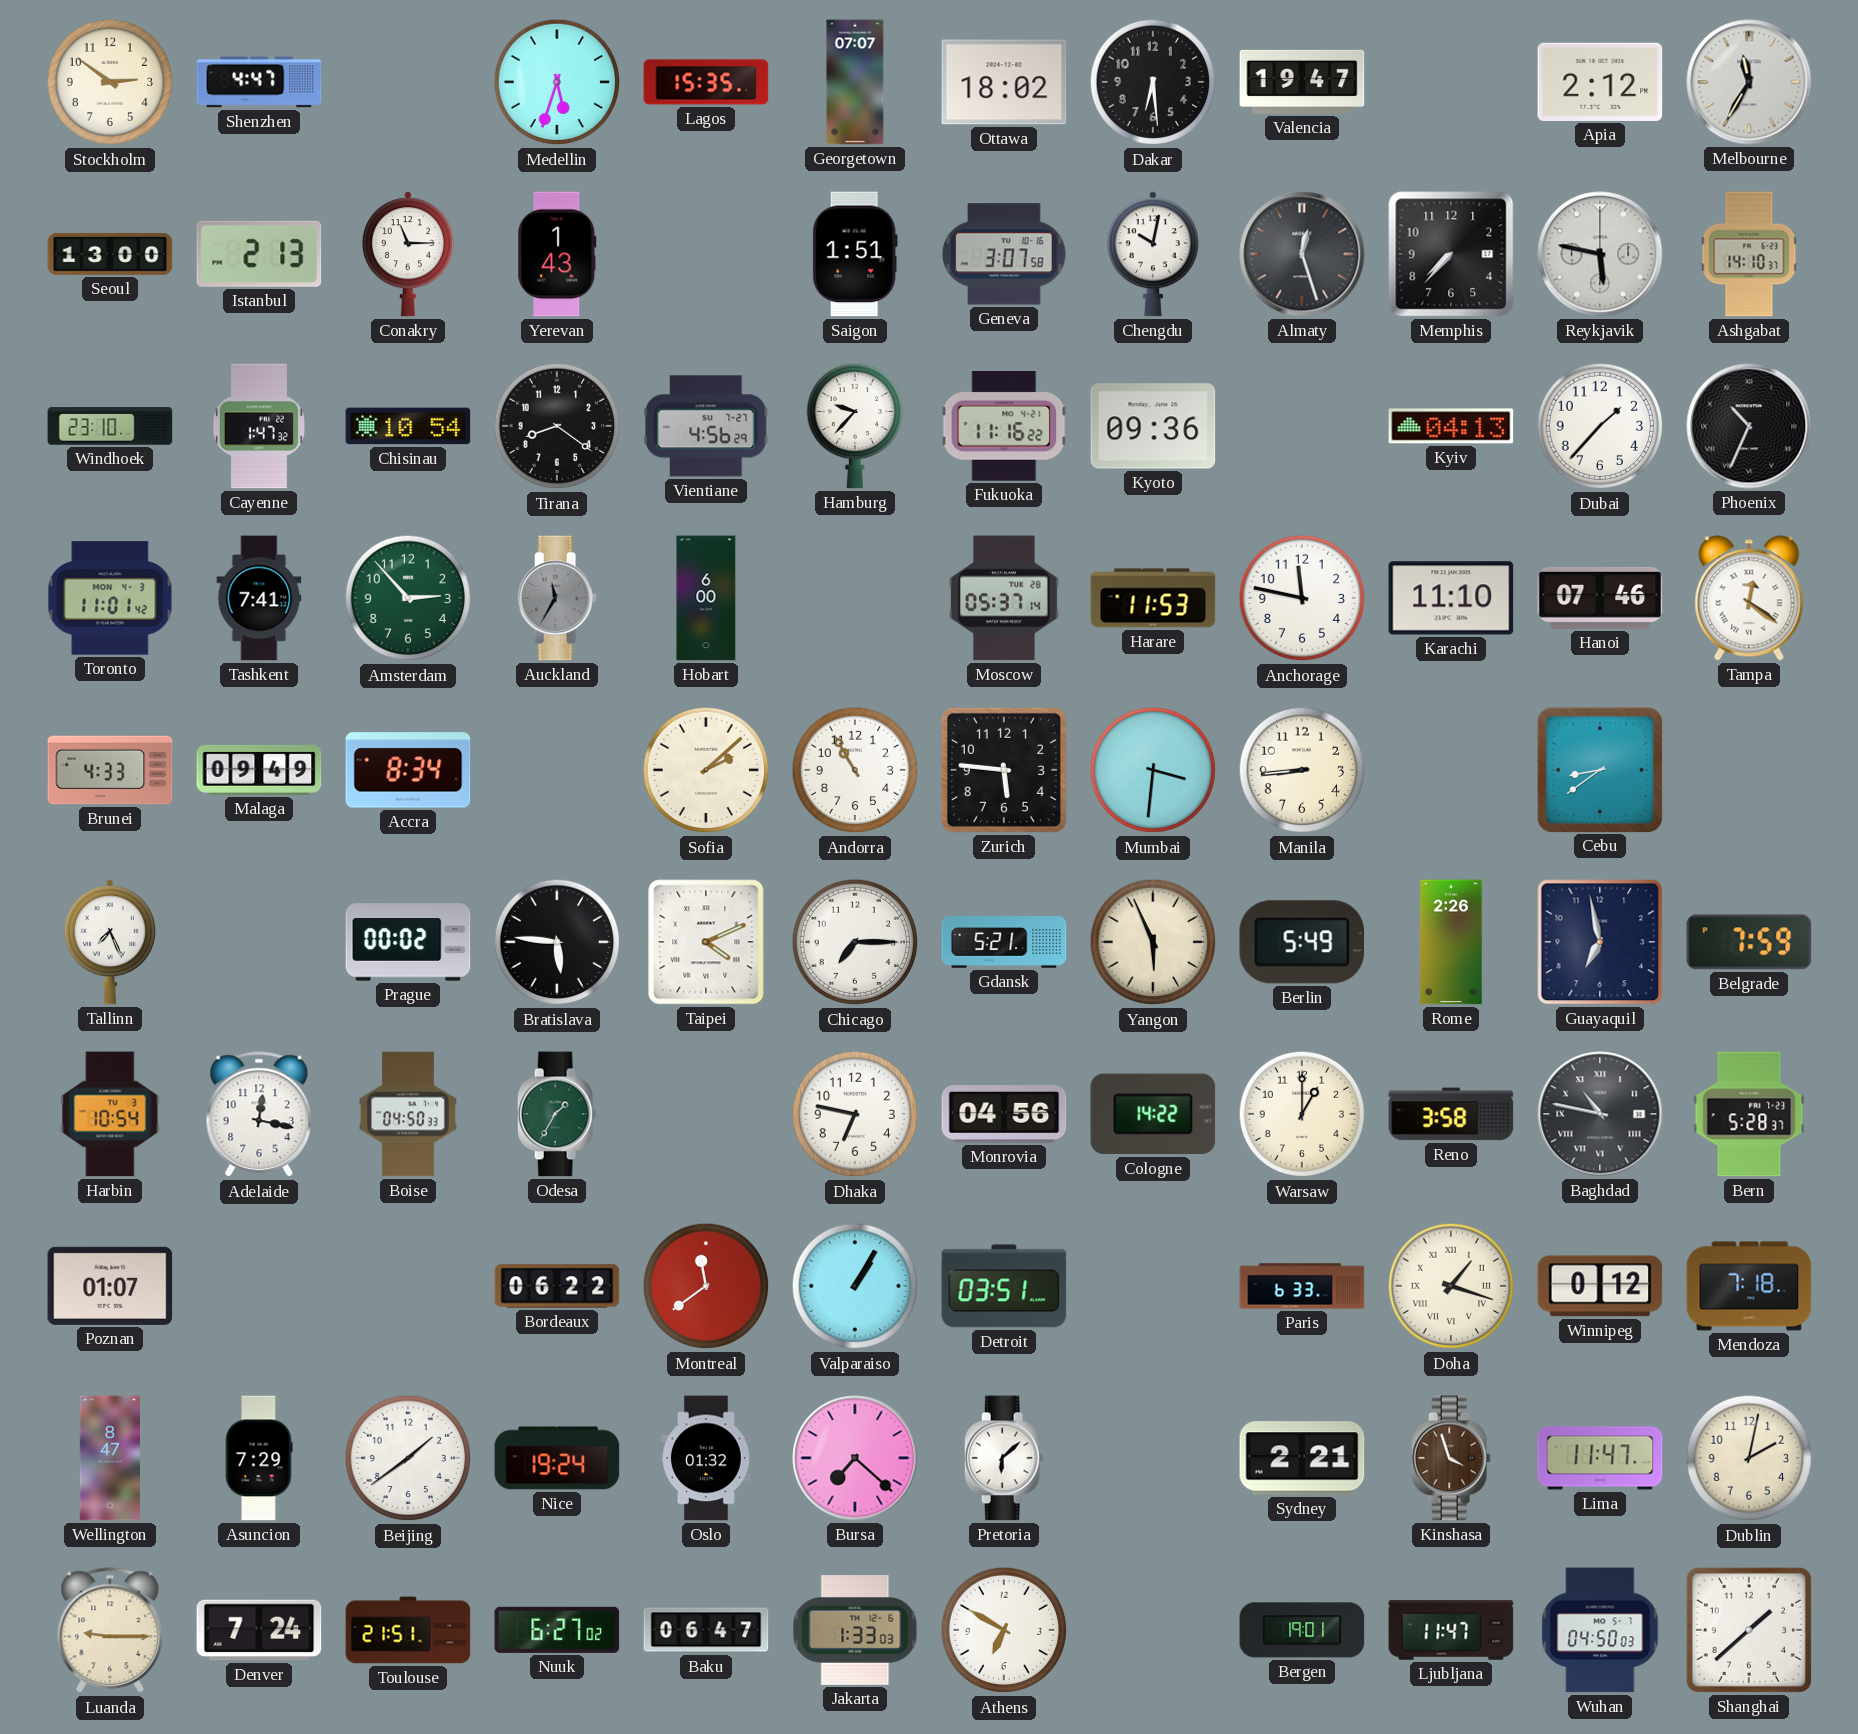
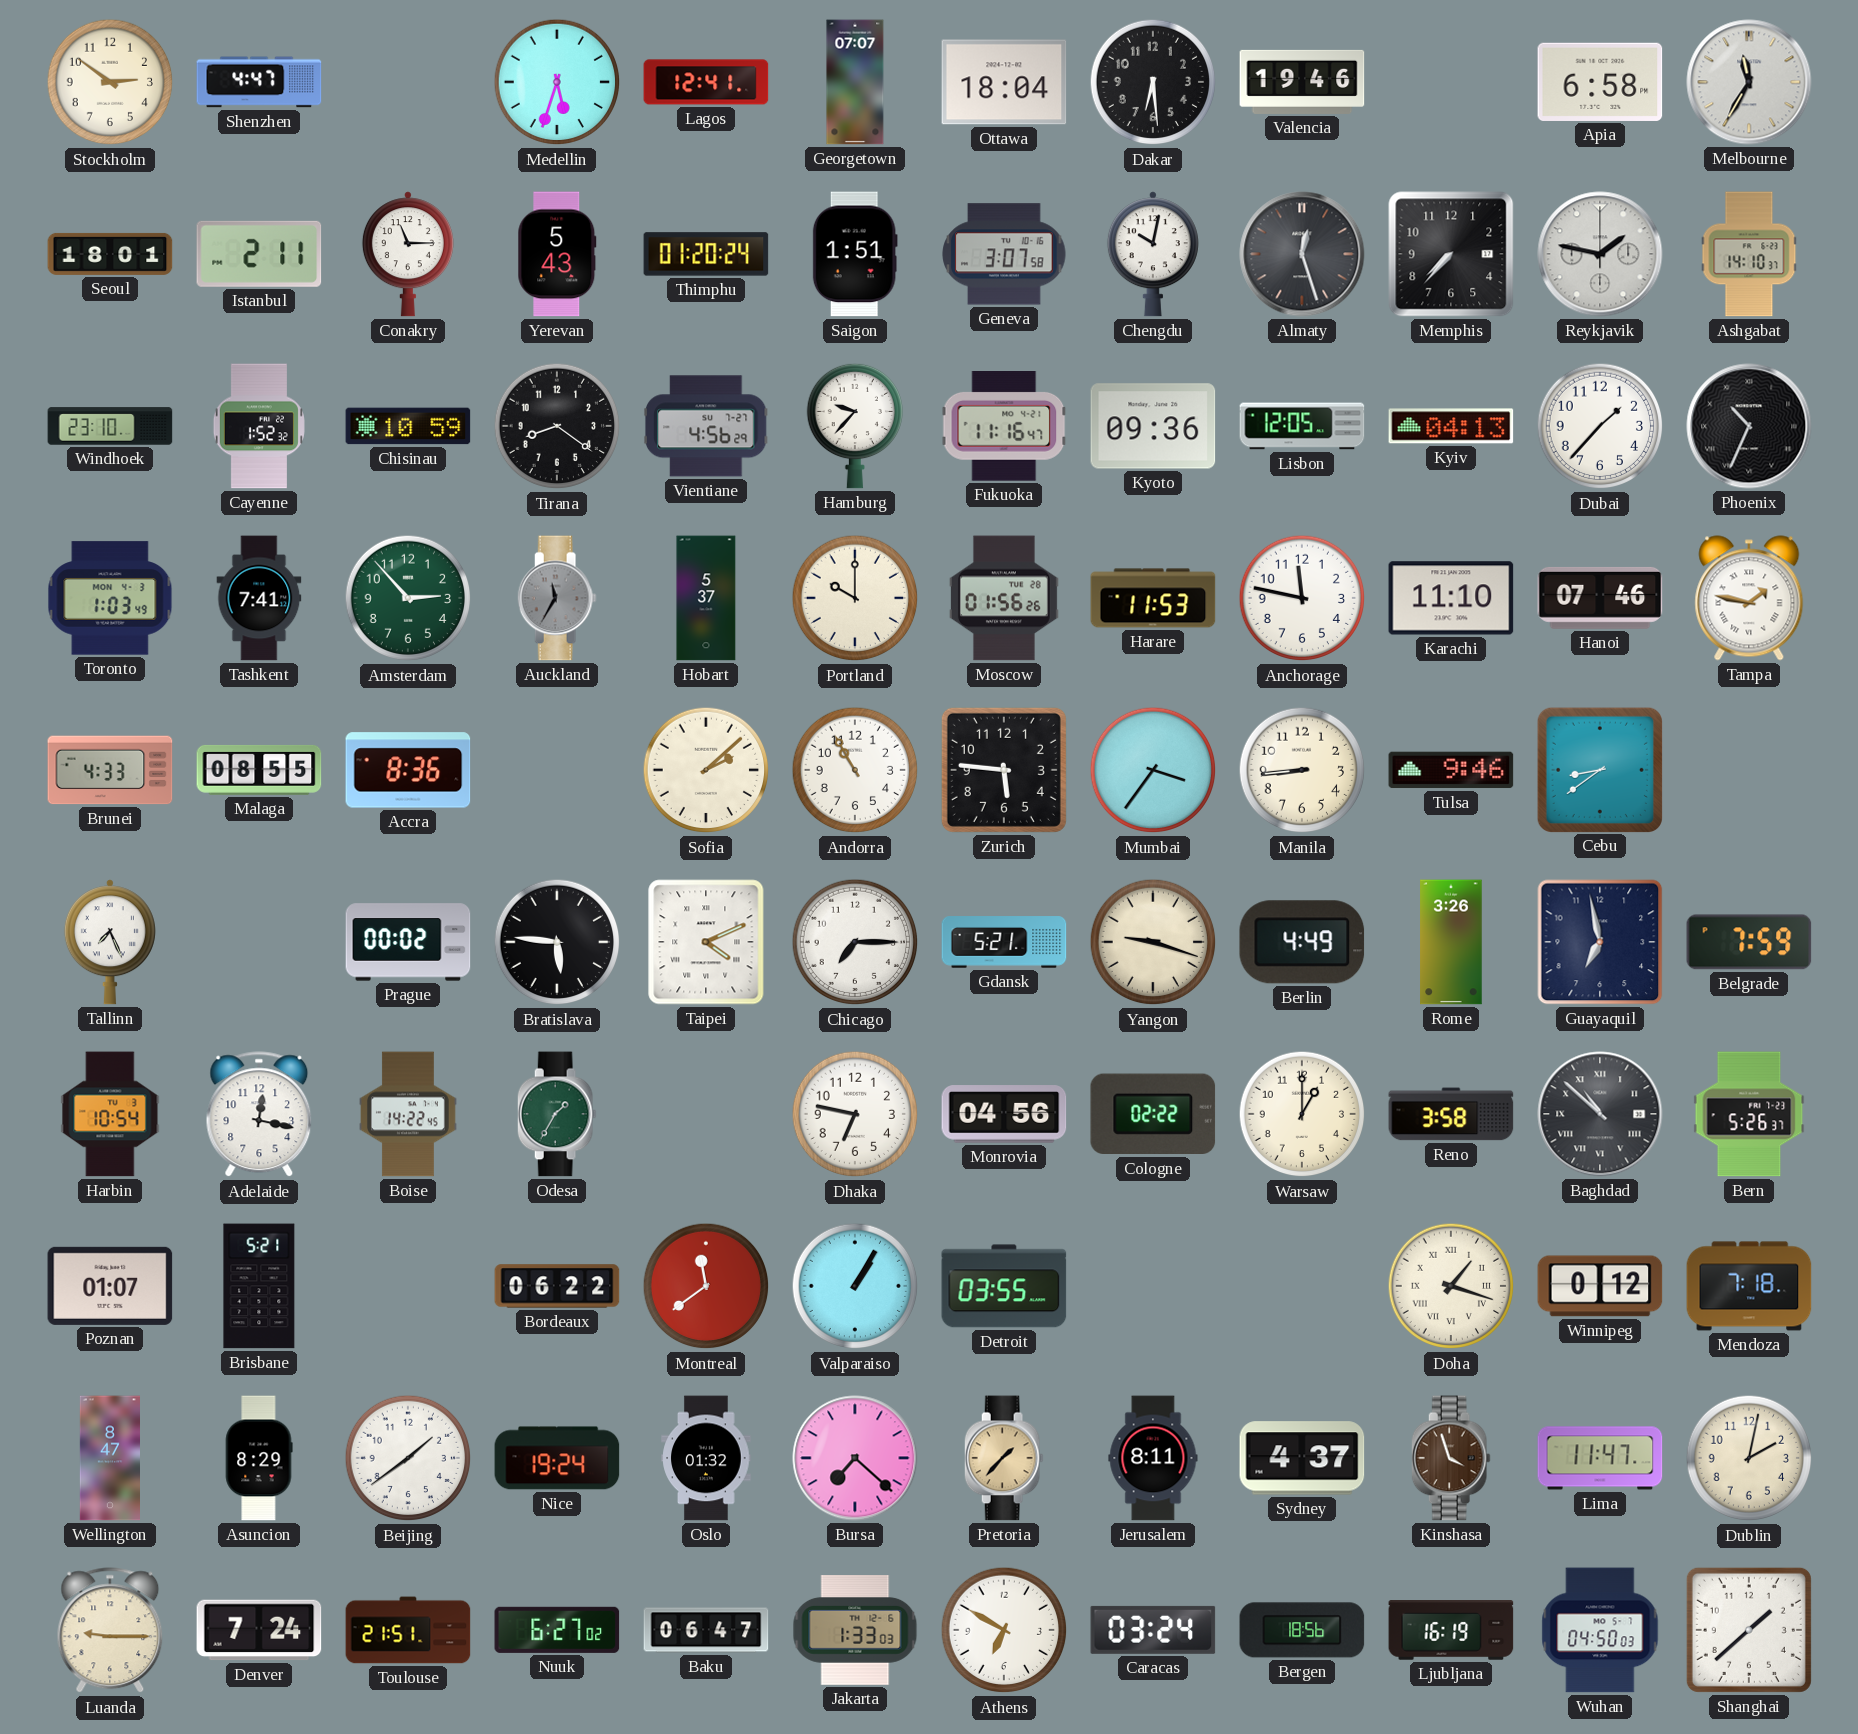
Lagos: 15:35 -> 12:41
Ottawa: 18:02 -> 18:04
Valencia: 19:47 -> 19:46
Apia: 2:12 -> 6:58
Seoul: 13:00 -> 18:01
Istanbul: 2:13 -> 2:11
Yerevan: 1:43 -> 5:43
Thimphu: none -> 01:20
Reykjavik: 5:47 -> 1:47
Cayenne: 1:47 -> 1:52
Chisinau: 10:54 -> 10:59
Fukuoka: 11:16:22 -> 11:16:47
Lisbon: none -> 12:05
Toronto: 11:01 -> 1:03
Hobart: 6:00 -> 5:37
Portland: none -> 10:00
Moscow: 05:37 -> 01:56
Tampa: 12:21 -> 1:47
Malaga: 09:49 -> 08:55
Accra: 8:34 -> 8:36
Mumbai: 3:31 -> 3:36
Tulsa: none -> 9:46
Yangon: 5:56 -> 9:18
Berlin: 5:49 -> 4:49
Rome: 2:26 -> 3:26
Boise: 04:50 -> 14:22
Cologne: 14:22 -> 02:22
Baghdad: 10:47 -> 10:52
Bern: 5:28 -> 5:26
Brisbane: none -> 5:21
Detroit: 03:51 -> 03:55
Paris: 6:33 -> none
Asuncion: 7:29 -> 8:29
Pretoria: 6:08 -> 1:37
Pretoria dial: white -> champagne
Jerusalem: none -> 8:11
Sydney: 2:21 -> 4:37
Caracas: none -> 03:24
Bergen: 19:01 -> 18:56
Ljubljana: 11:47 -> 16:19
